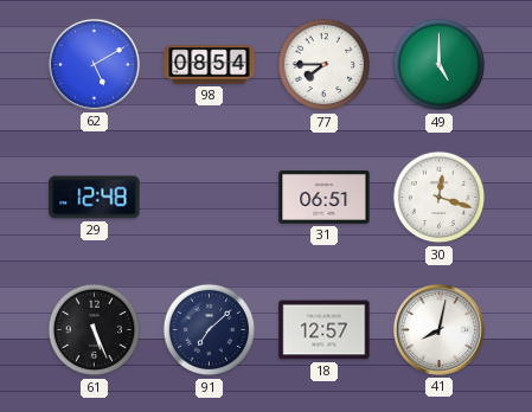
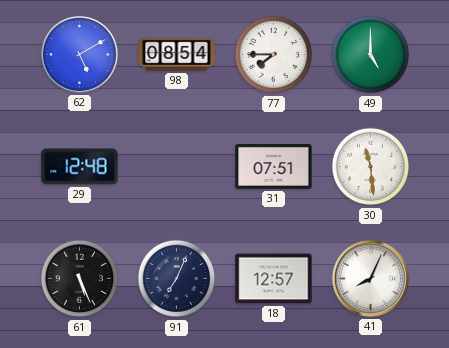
31: 06:51 -> 07:51
30: 12:18 -> 11:29
91: 7:08 -> 7:04
41: 8:02 -> 8:04
